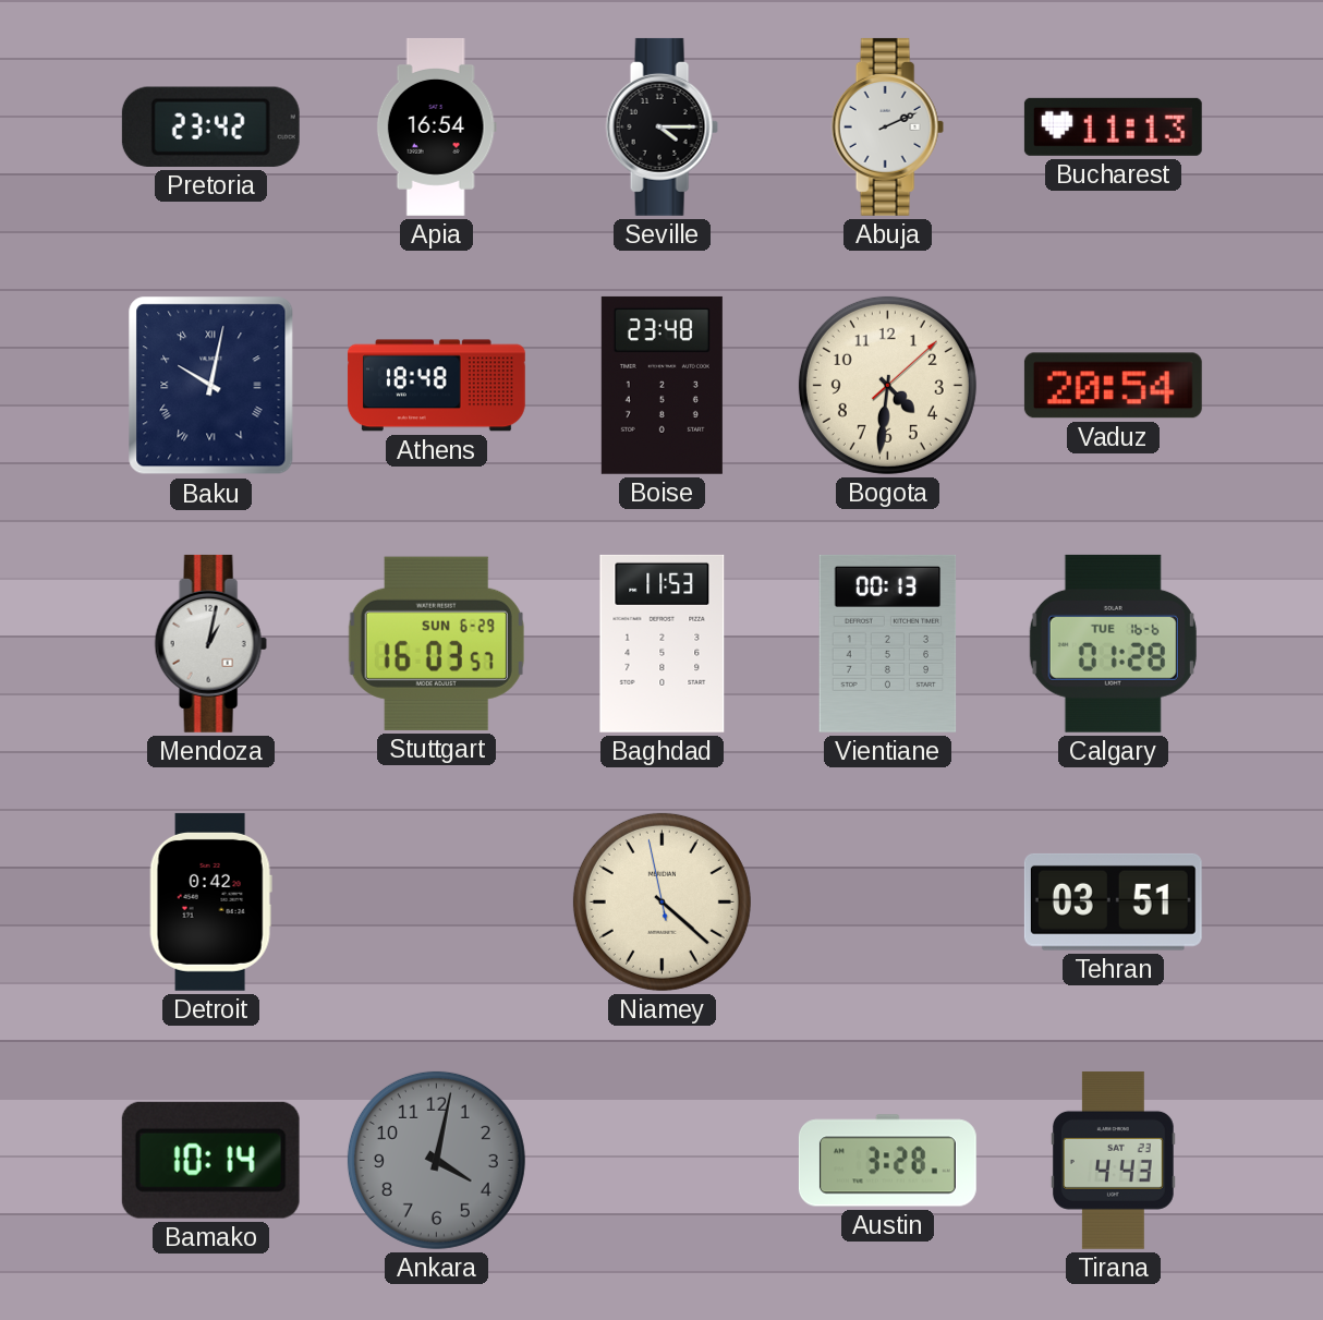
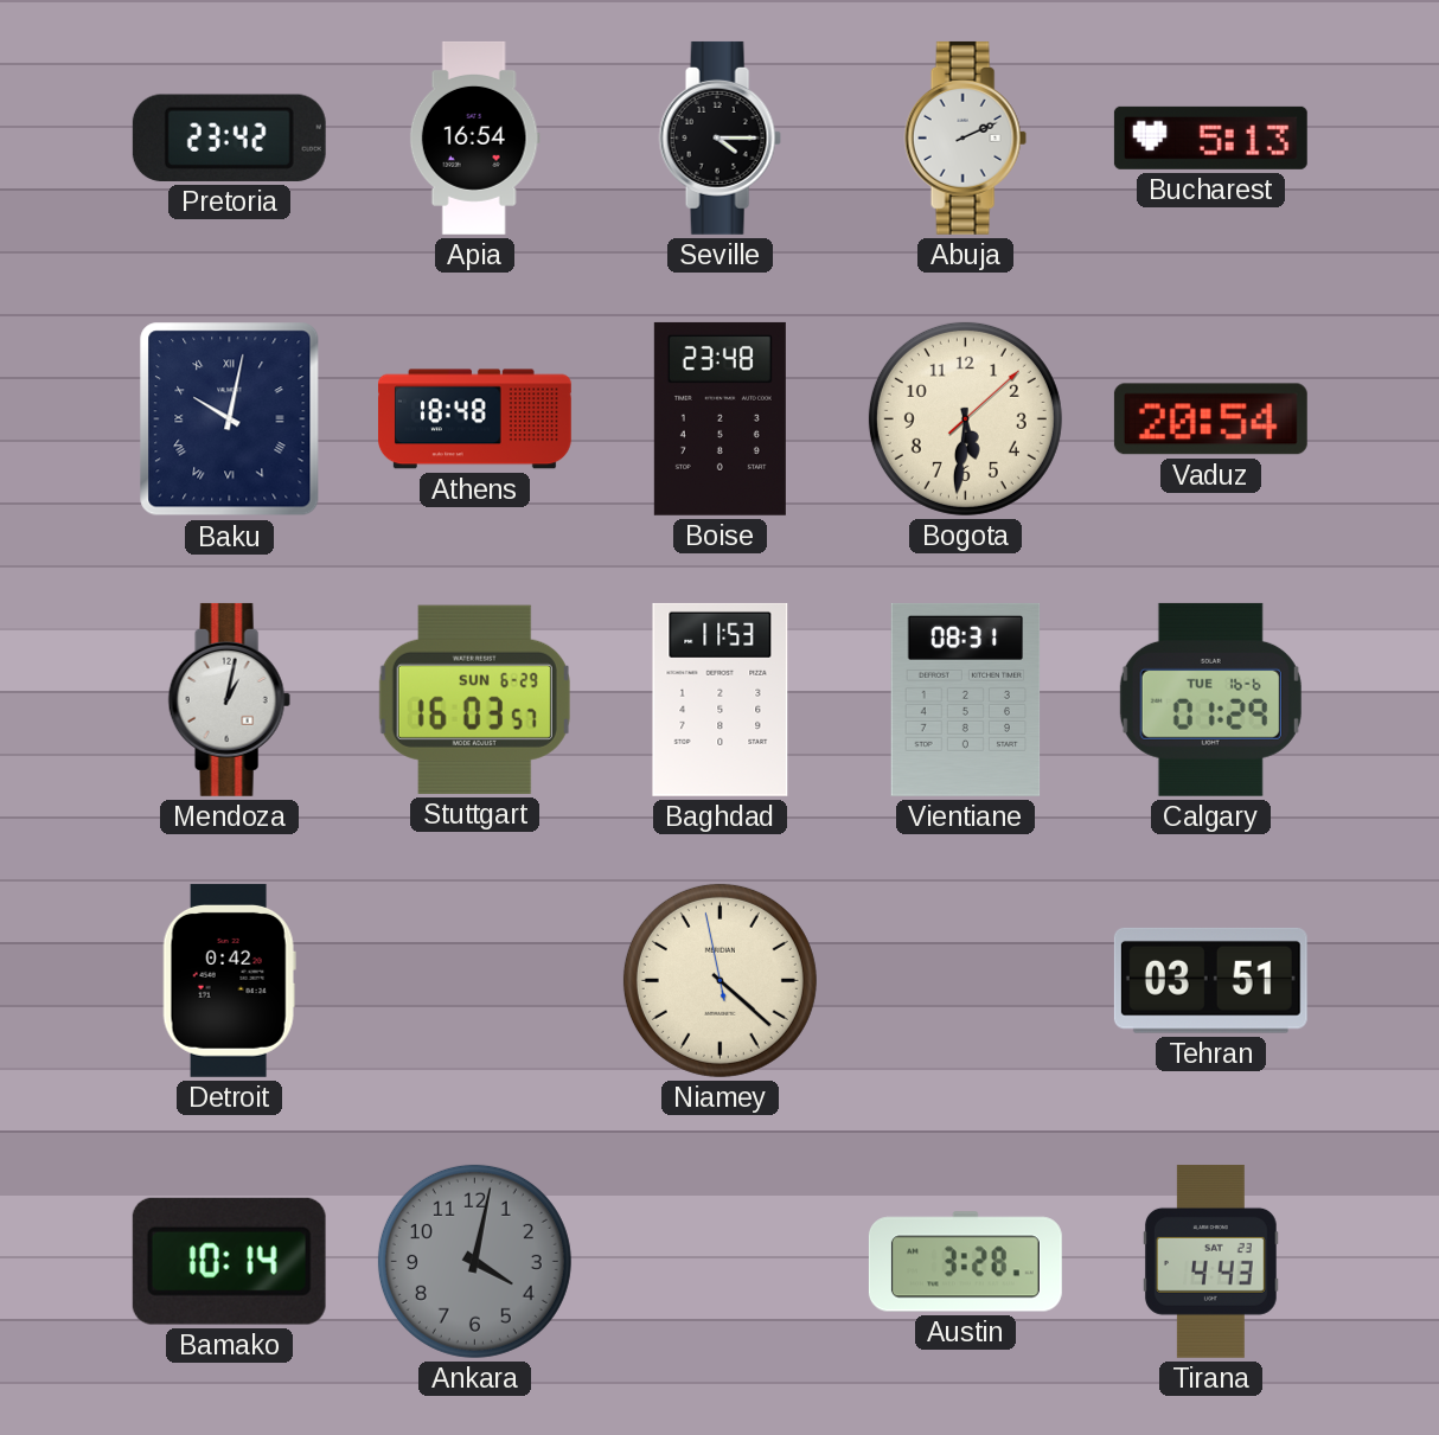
Bucharest: 11:13 -> 5:13
Bogota: 4:31 -> 5:31
Vientiane: 00:13 -> 08:31
Calgary: 01:28 -> 01:29
